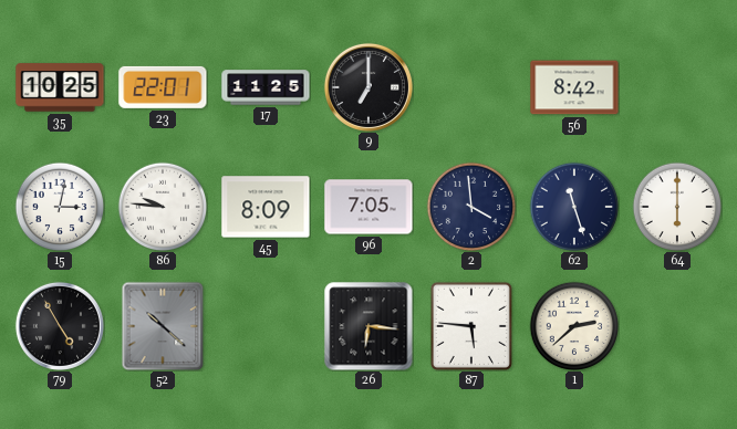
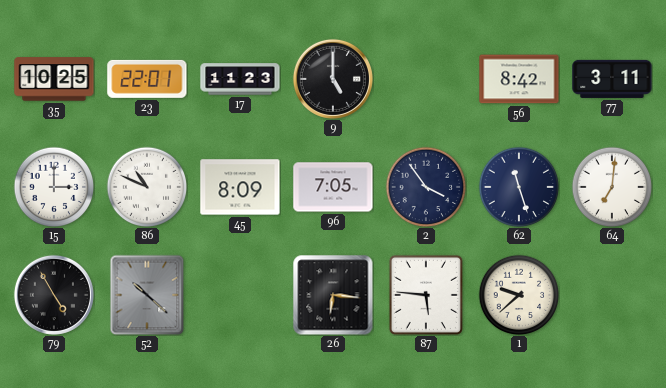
17: 11:25 -> 11:23
9: 7:00 -> 5:00
77: none -> 3:11
15: 3:02 -> 3:00
86: 9:46 -> 10:49
2: 3:59 -> 3:54
64: 6:00 -> 7:01
1: 2:38 -> 9:38
